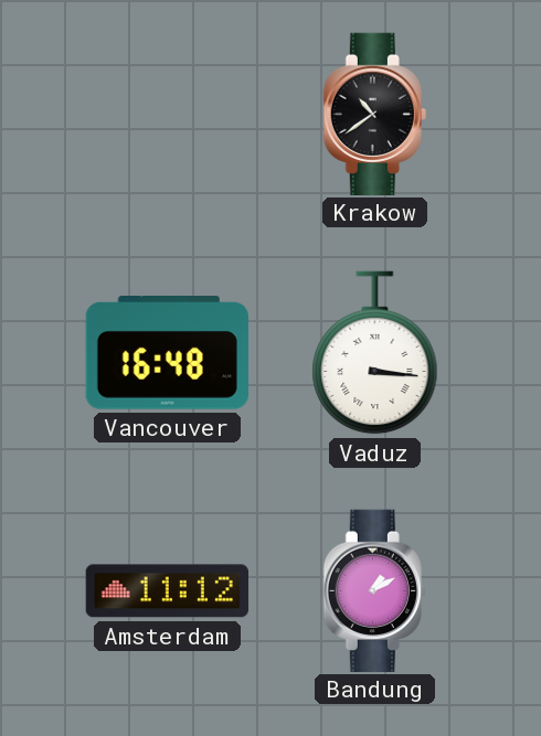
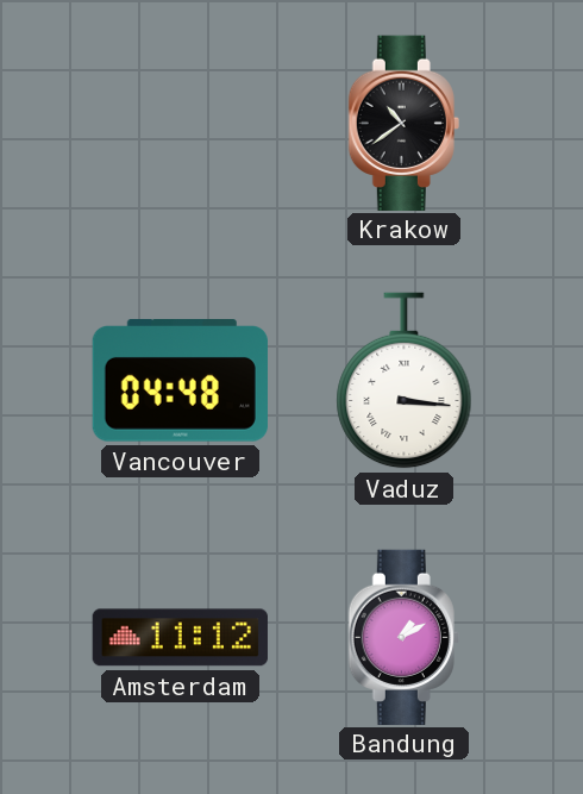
Vancouver: 16:48 -> 04:48
